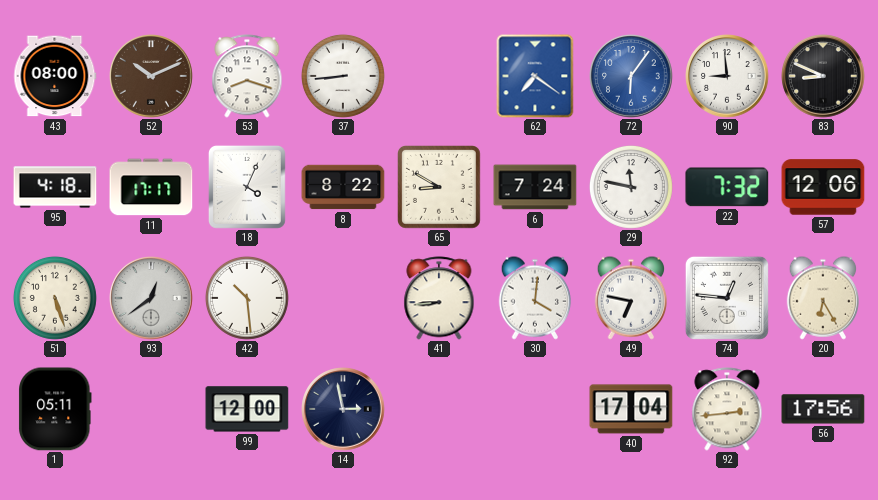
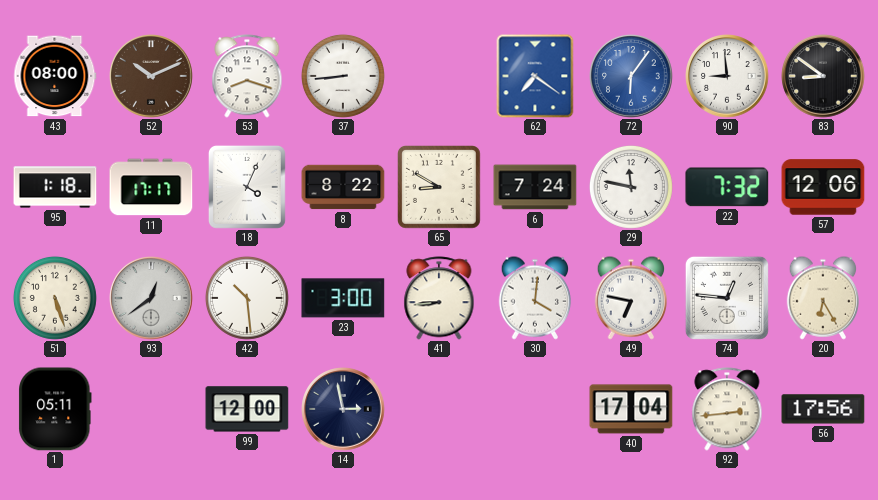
83: 8:49 -> 8:51
95: 4:18 -> 1:18
23: none -> 3:00
